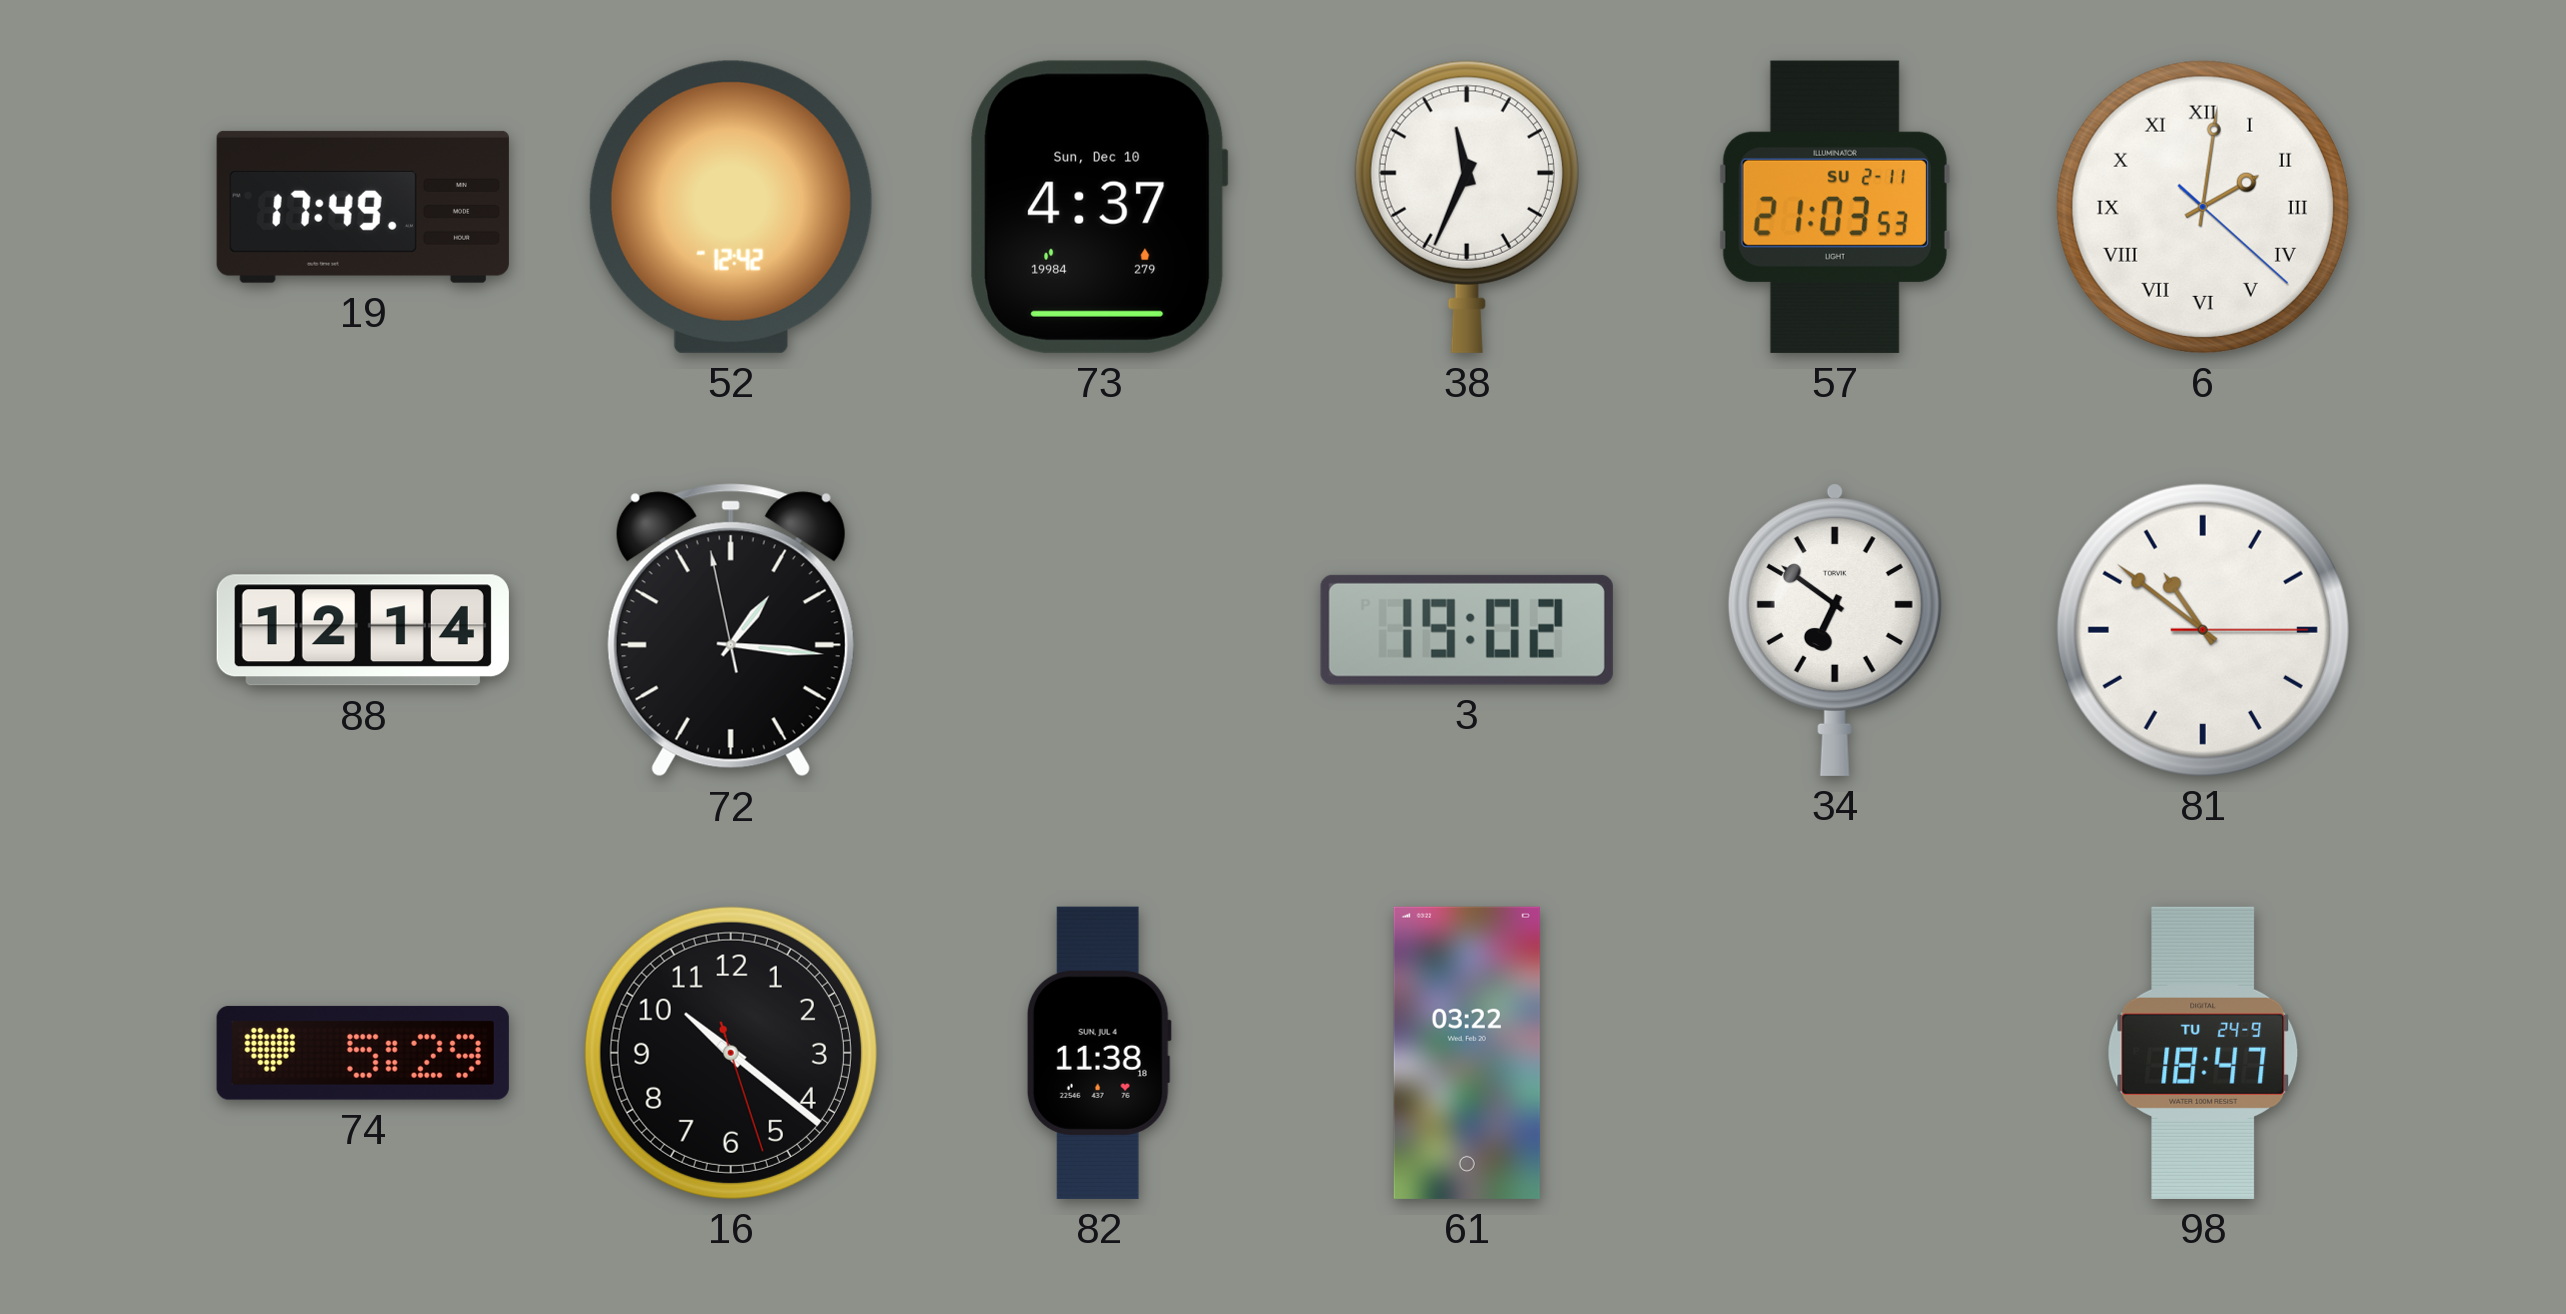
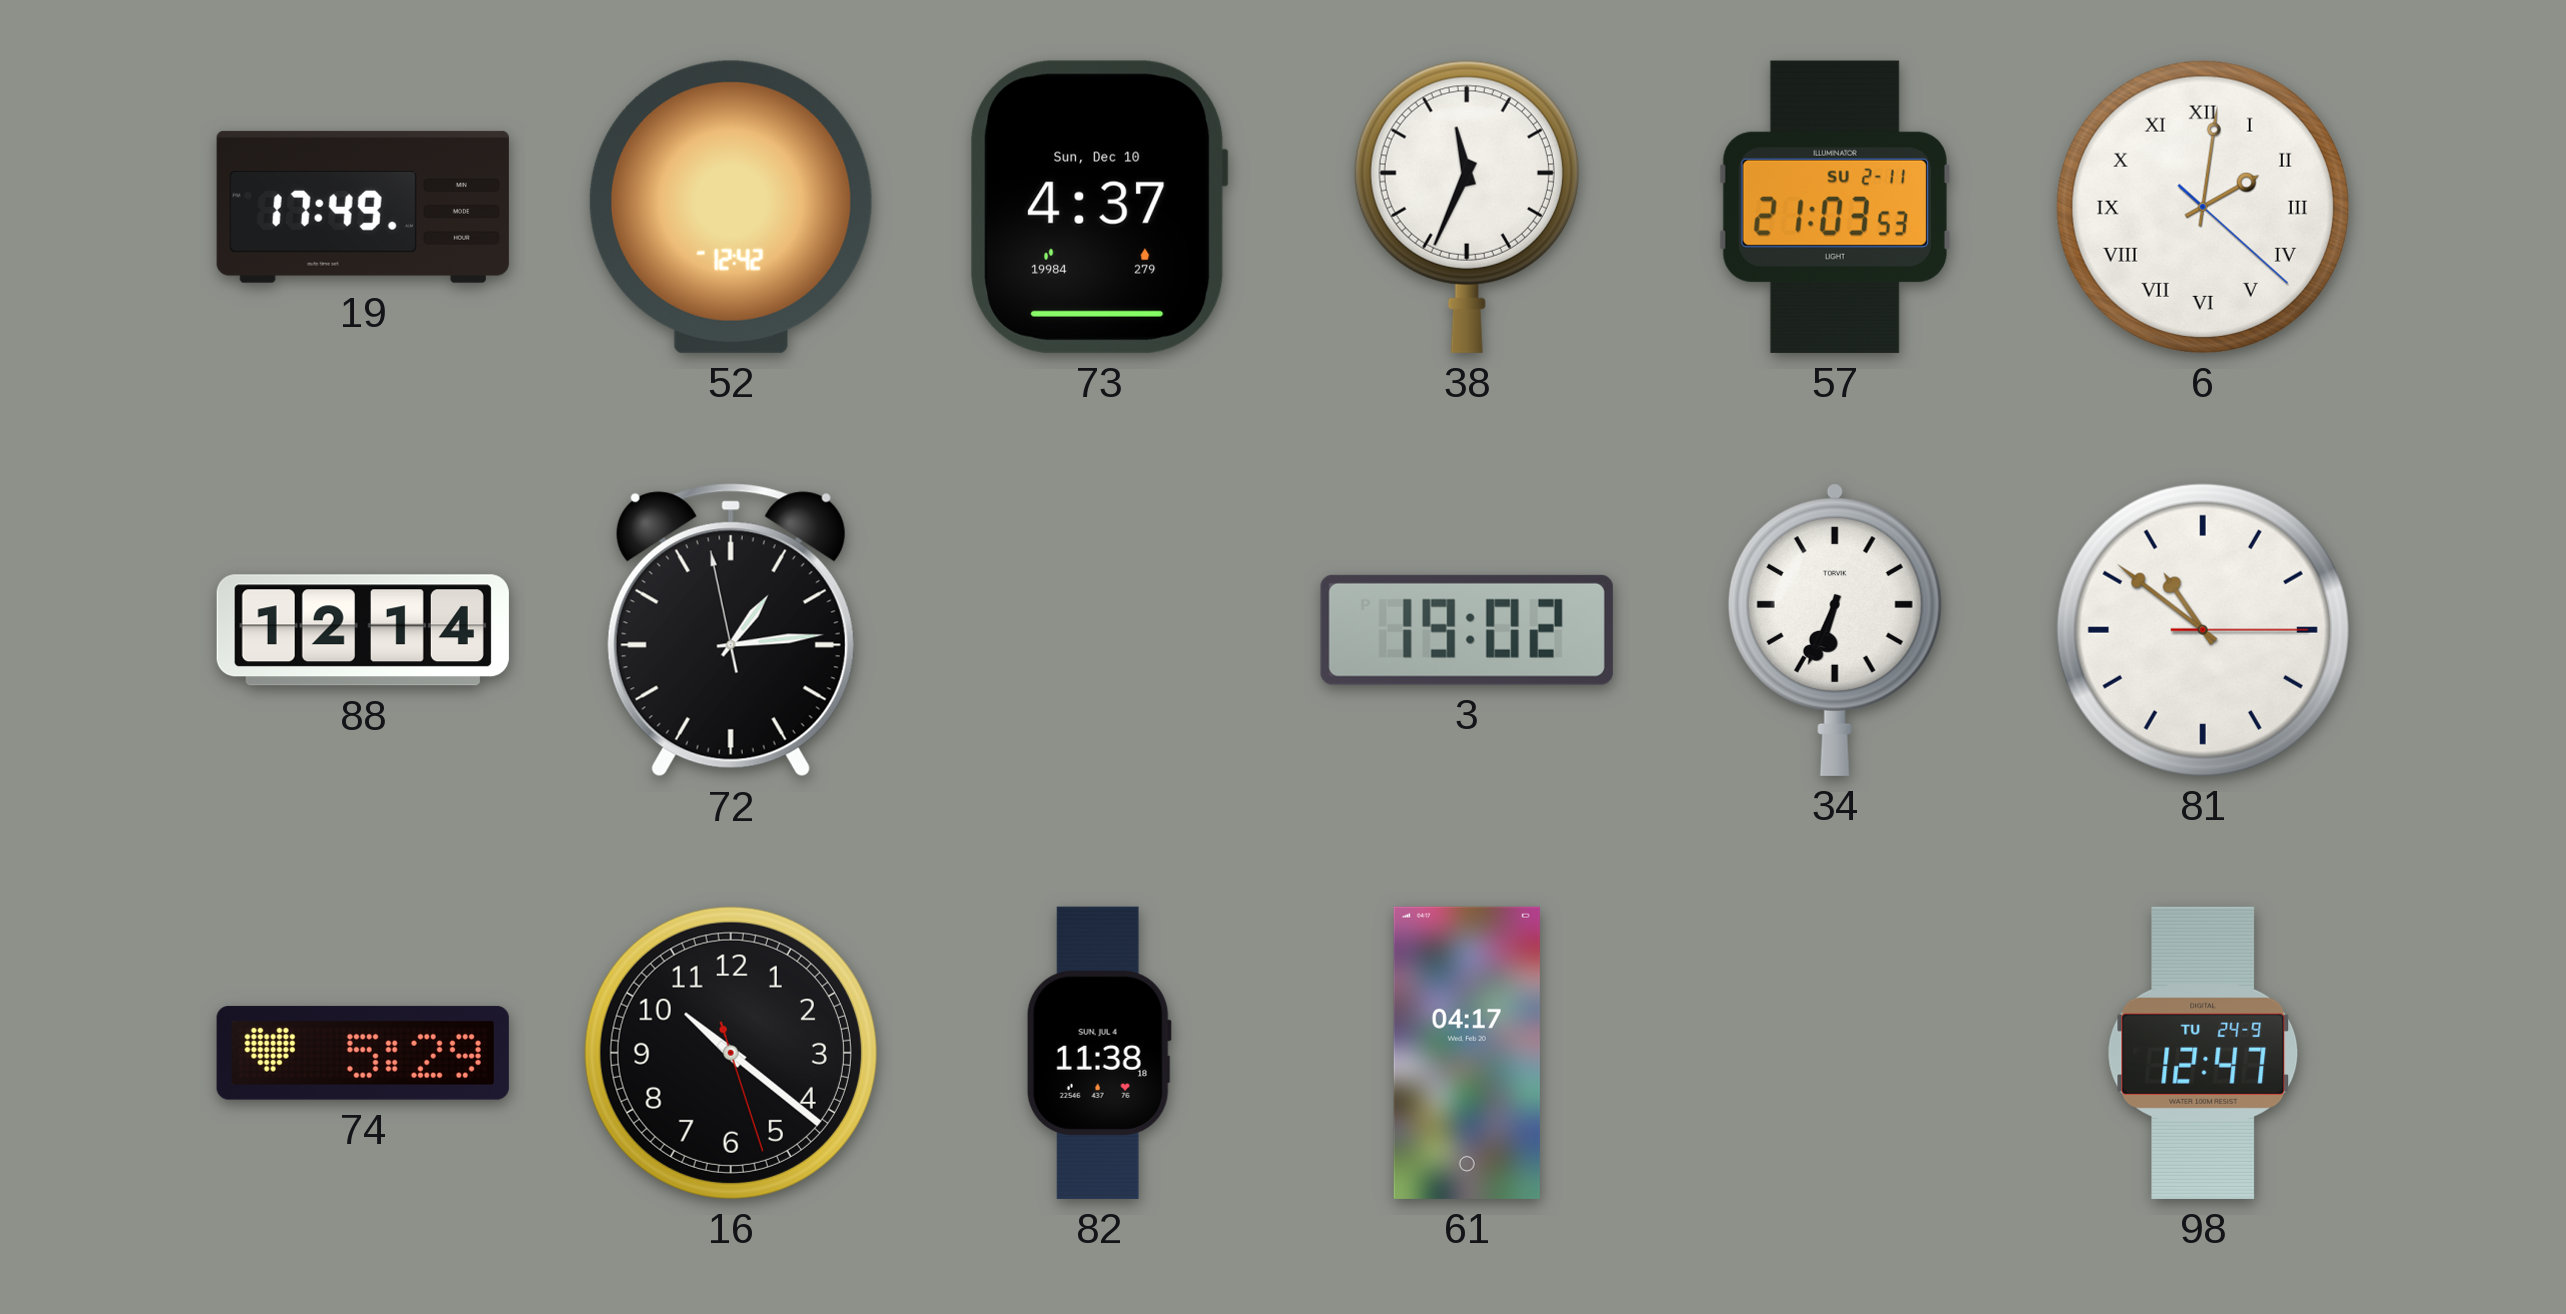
72: 1:15 -> 1:13
34: 6:51 -> 6:34
61: 03:22 -> 04:17
98: 18:47 -> 12:47
